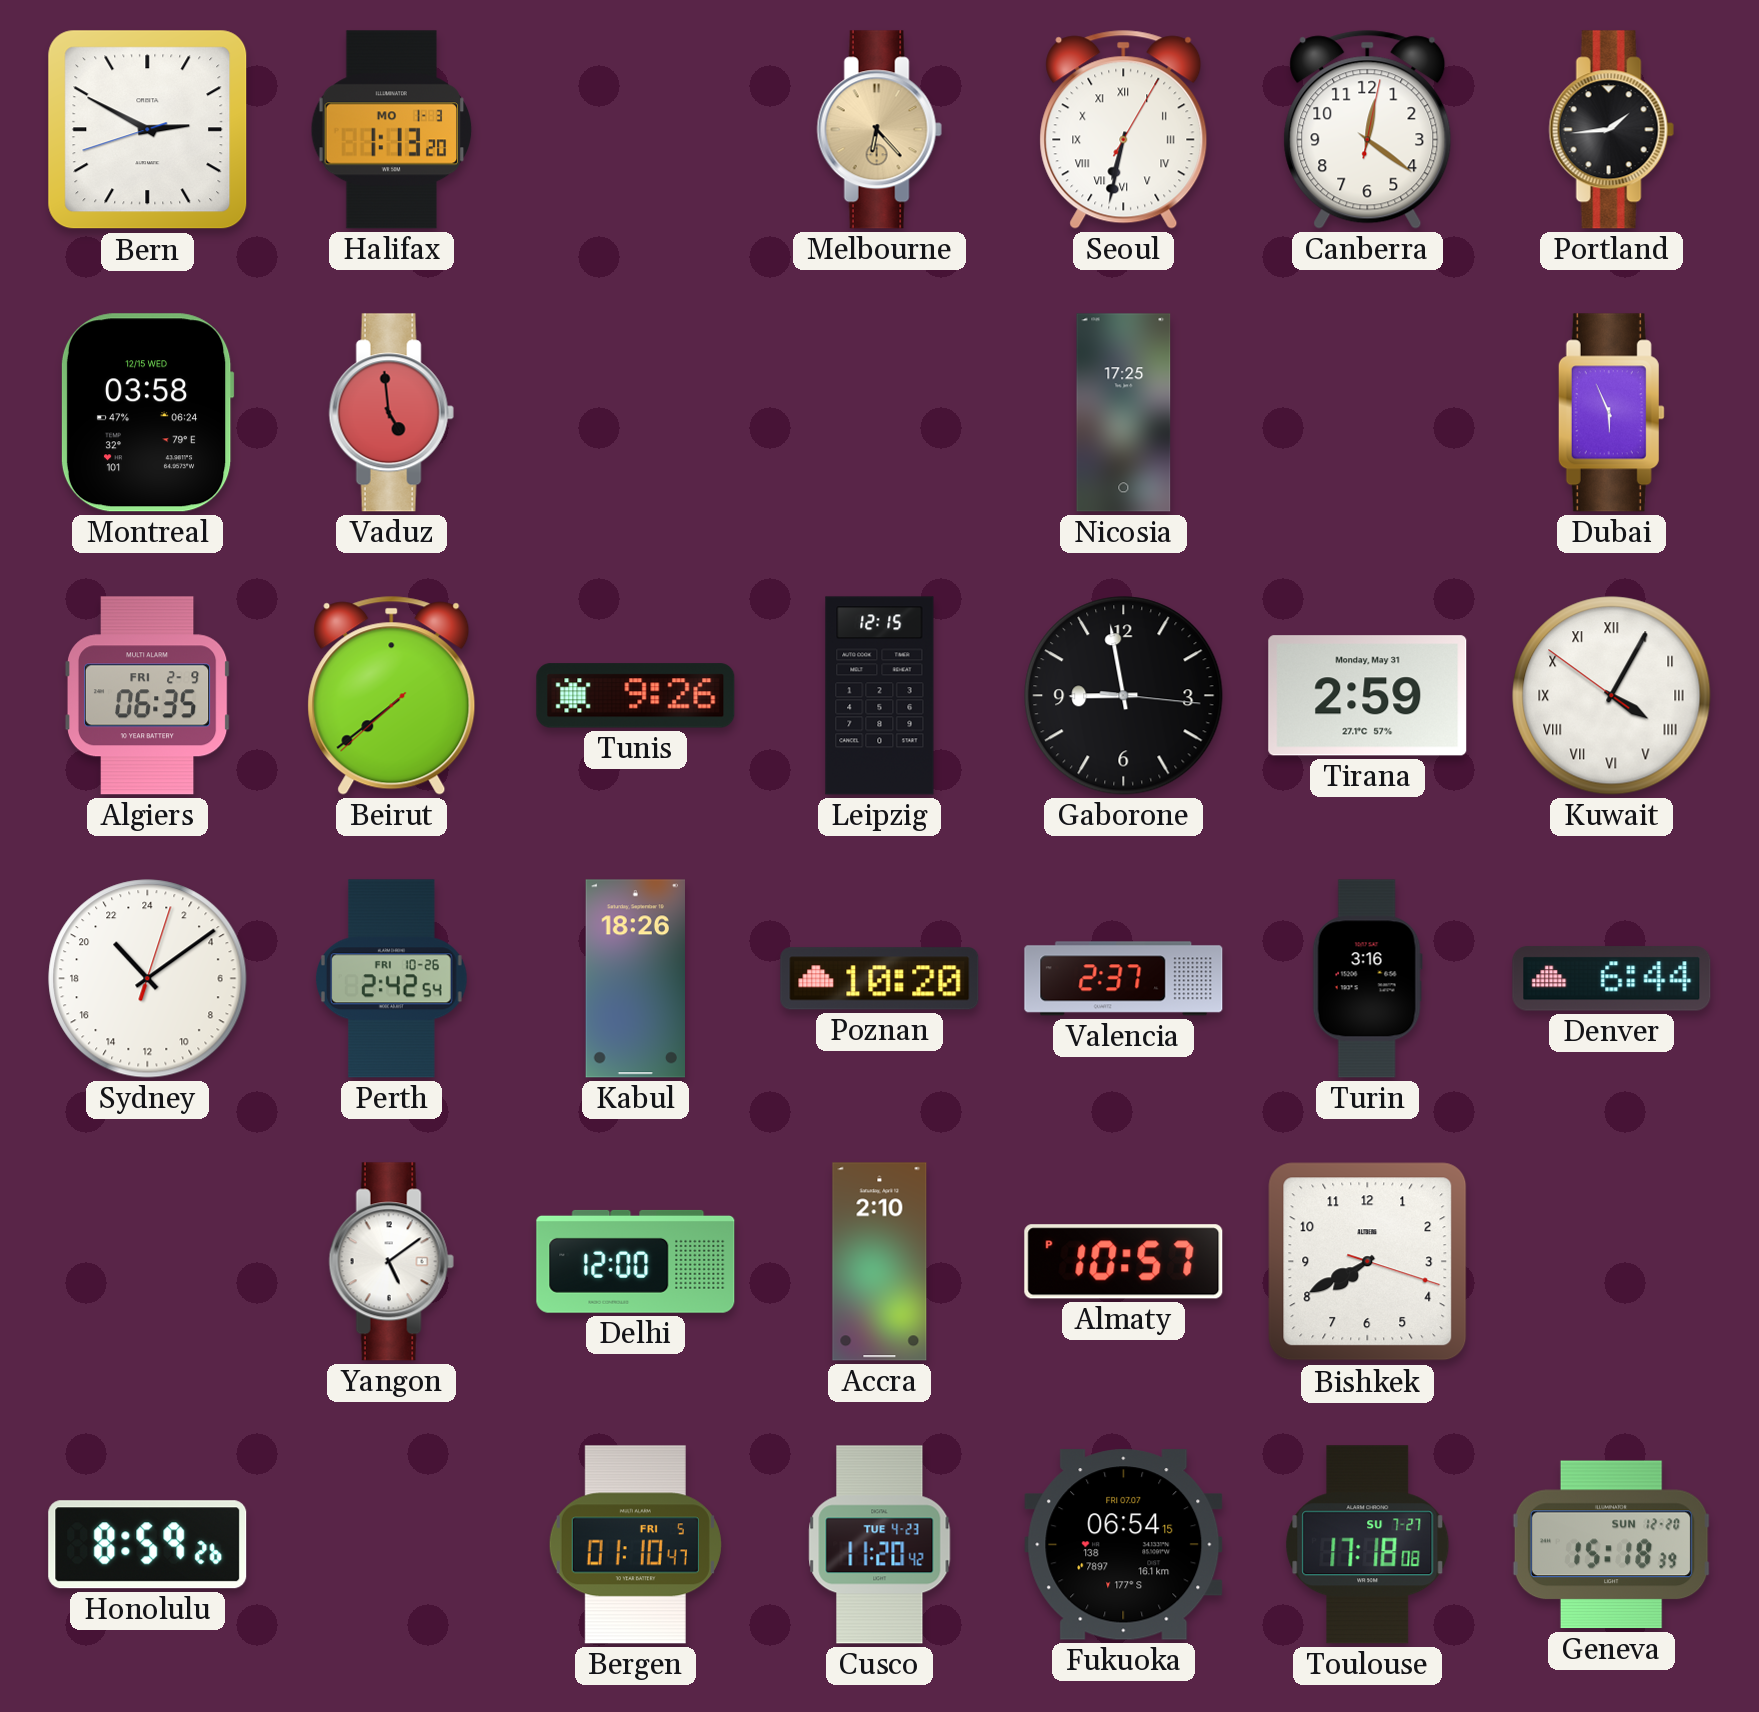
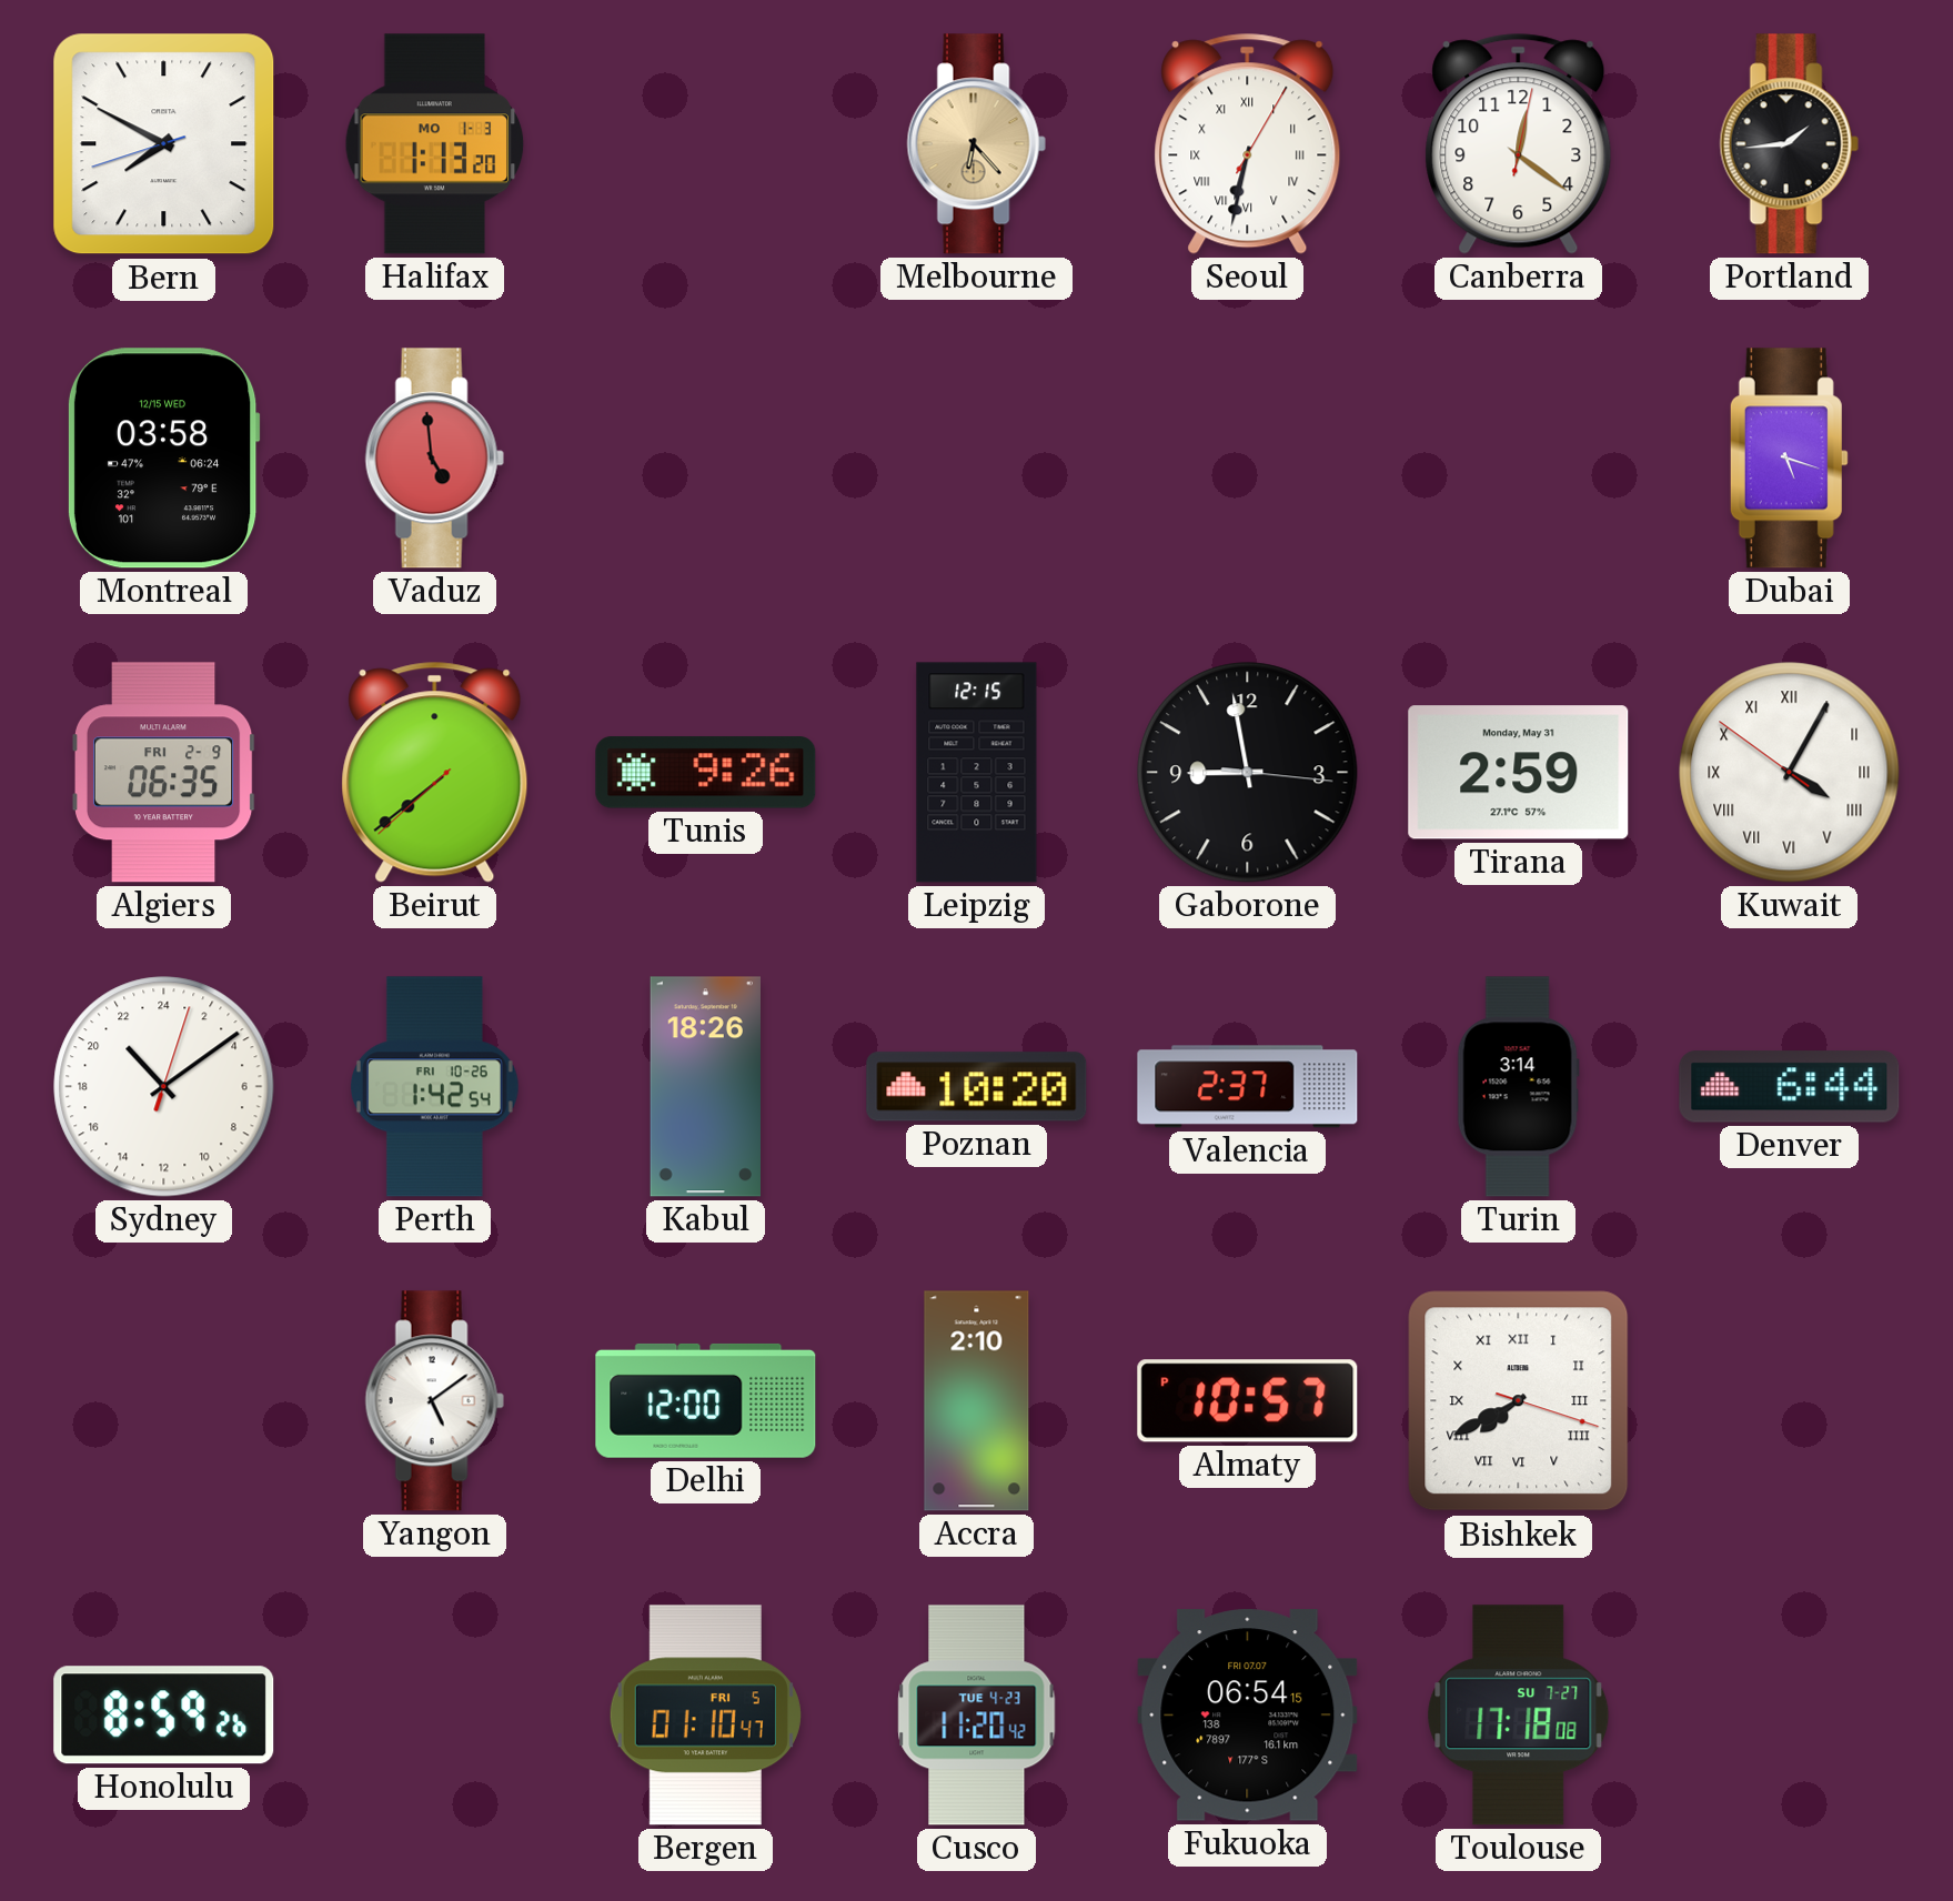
Bern: 2:49 -> 7:49
Nicosia: 17:25 -> none
Dubai: 5:56 -> 5:18
Perth: 2:42 -> 1:42
Turin: 3:16 -> 3:14
Bishkek numerals: Arabic -> Roman
Geneva: 15:18 -> none
